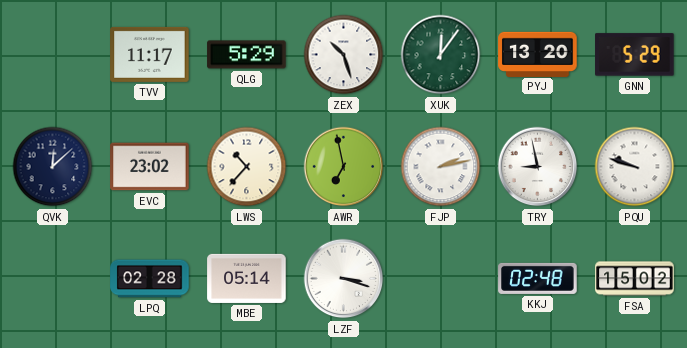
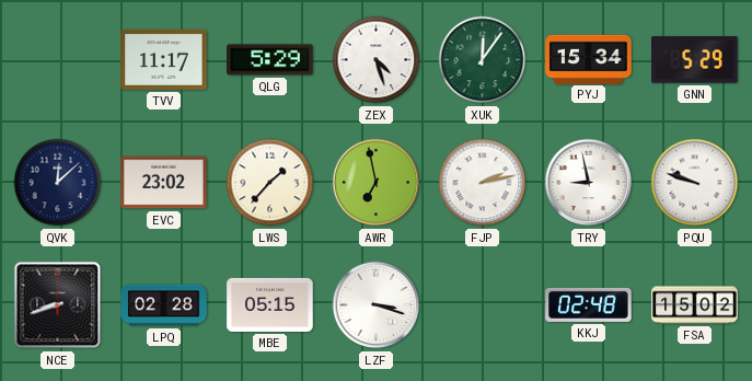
ZEX: 10:27 -> 4:27
PYJ: 13:20 -> 15:34
LWS: 10:37 -> 1:37
NCE: none -> 8:42
MBE: 05:14 -> 05:15
